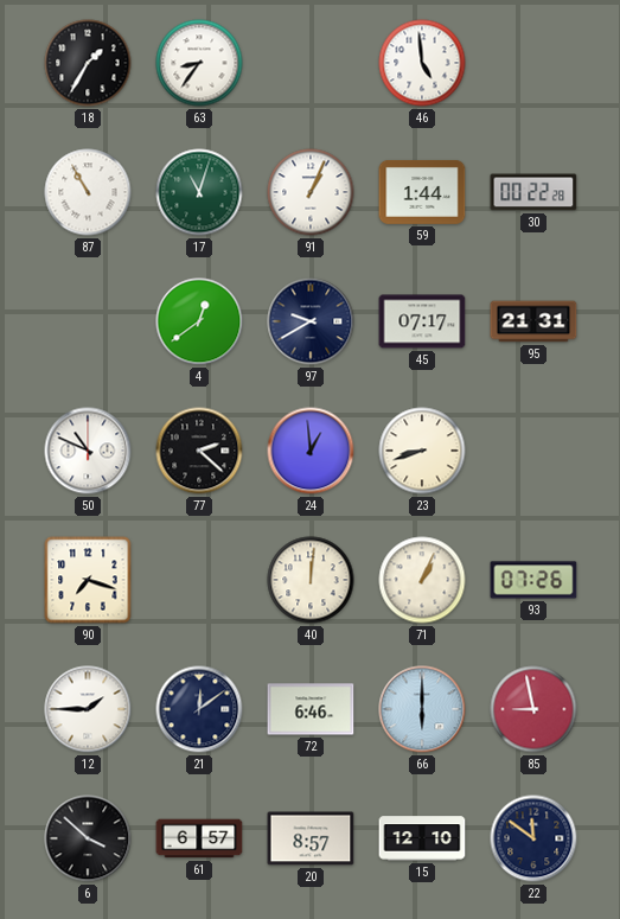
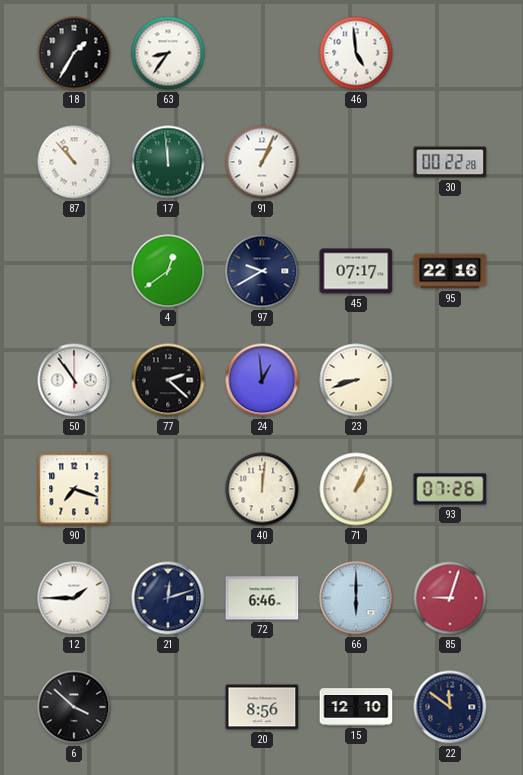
87: 10:55 -> 10:53
17: 11:03 -> 11:59
59: 1:44 -> none
95: 21:31 -> 22:16
50: 10:49 -> 10:54
21: 12:09 -> 12:12
85: 8:58 -> 9:03
61: 6:57 -> none
20: 8:57 -> 8:56
